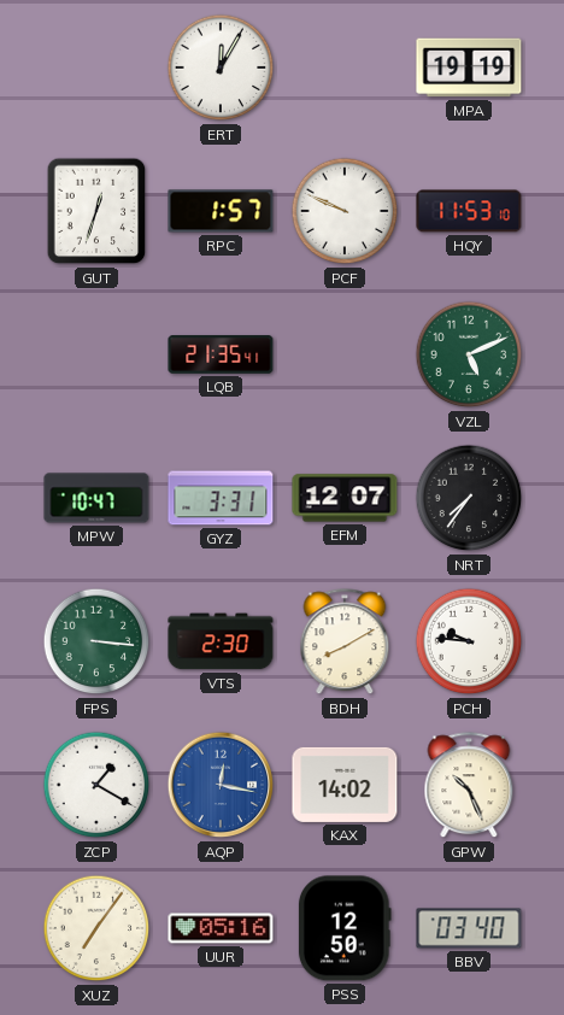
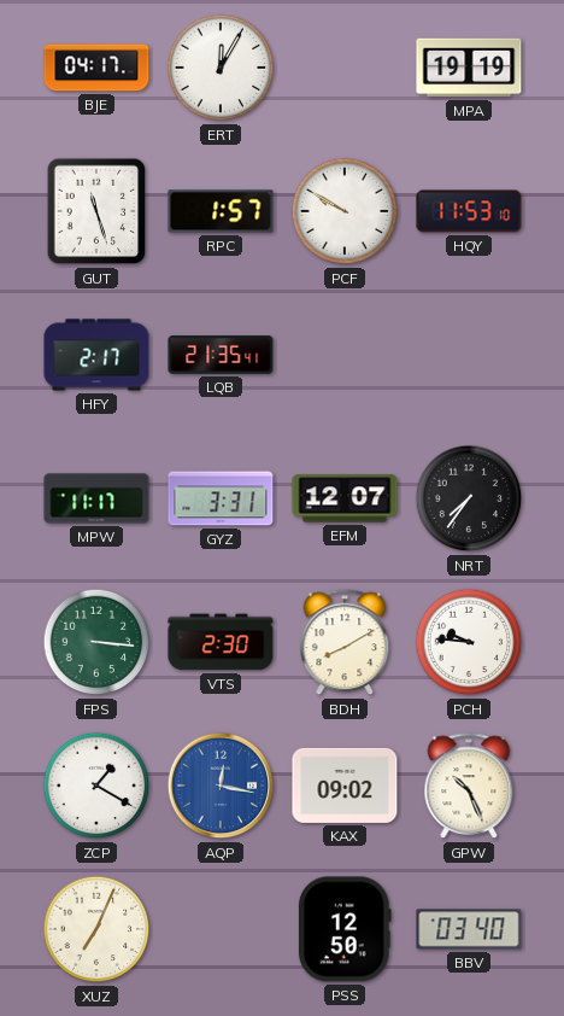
BJE: none -> 04:17
GUT: 12:33 -> 11:27
PCF: 9:49 -> 9:50
HFY: none -> 2:17
VZL: 5:11 -> none
MPW: 10:47 -> 11:17
KAX: 14:02 -> 09:02
XUZ: 7:06 -> 7:04
UUR: 05:16 -> none
